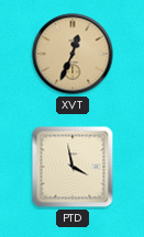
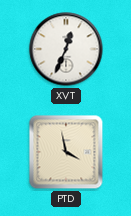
XVT dial: champagne -> white
